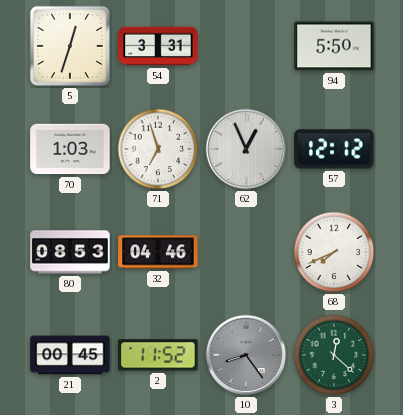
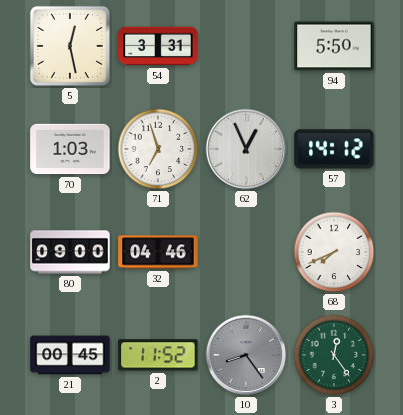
5: 12:33 -> 12:28
57: 12:12 -> 14:12
80: 08:53 -> 09:00
3: 12:22 -> 12:24
